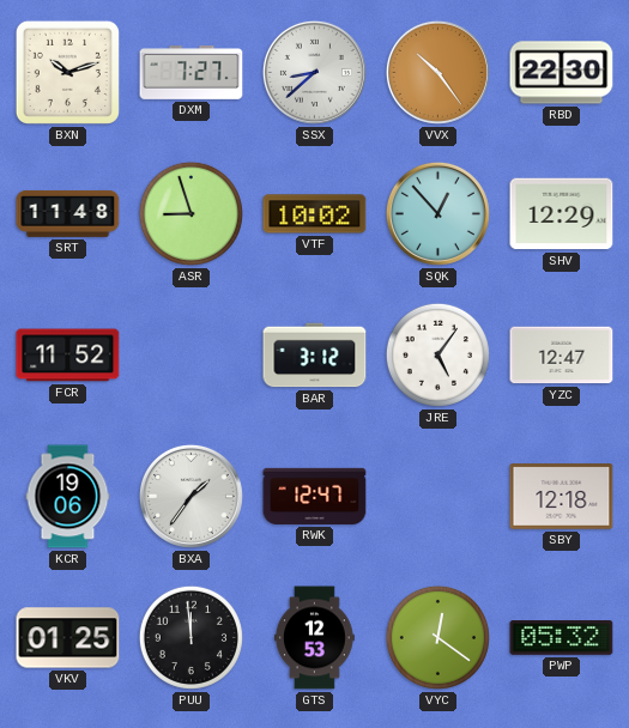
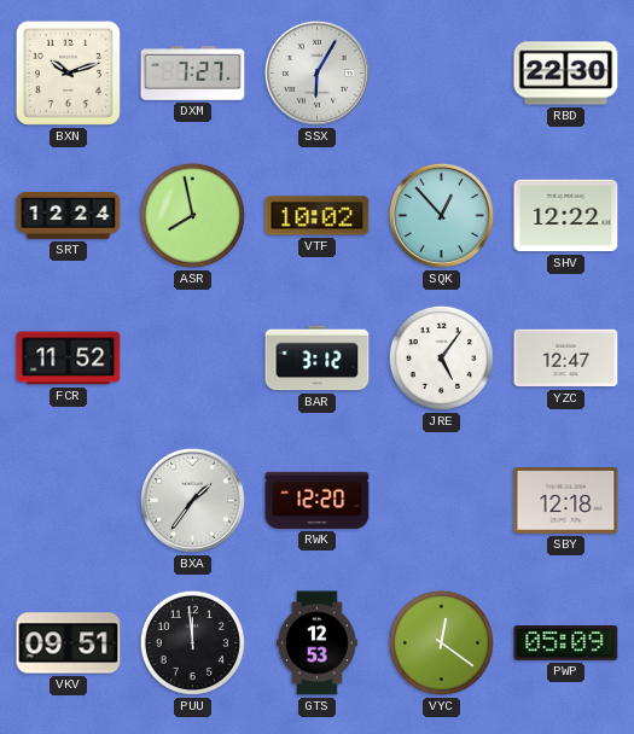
SSX: 8:38 -> 6:05
VVX: 10:24 -> none
SRT: 11:48 -> 12:24
ASR: 8:57 -> 7:58
SHV: 12:29 -> 12:22
KCR: 19:06 -> none
RWK: 12:47 -> 12:20
VKV: 01:25 -> 09:51
PWP: 05:32 -> 05:09
